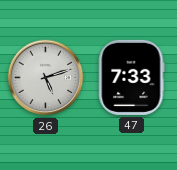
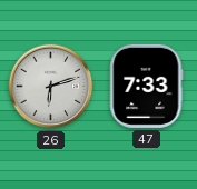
26: 5:12 -> 6:12
